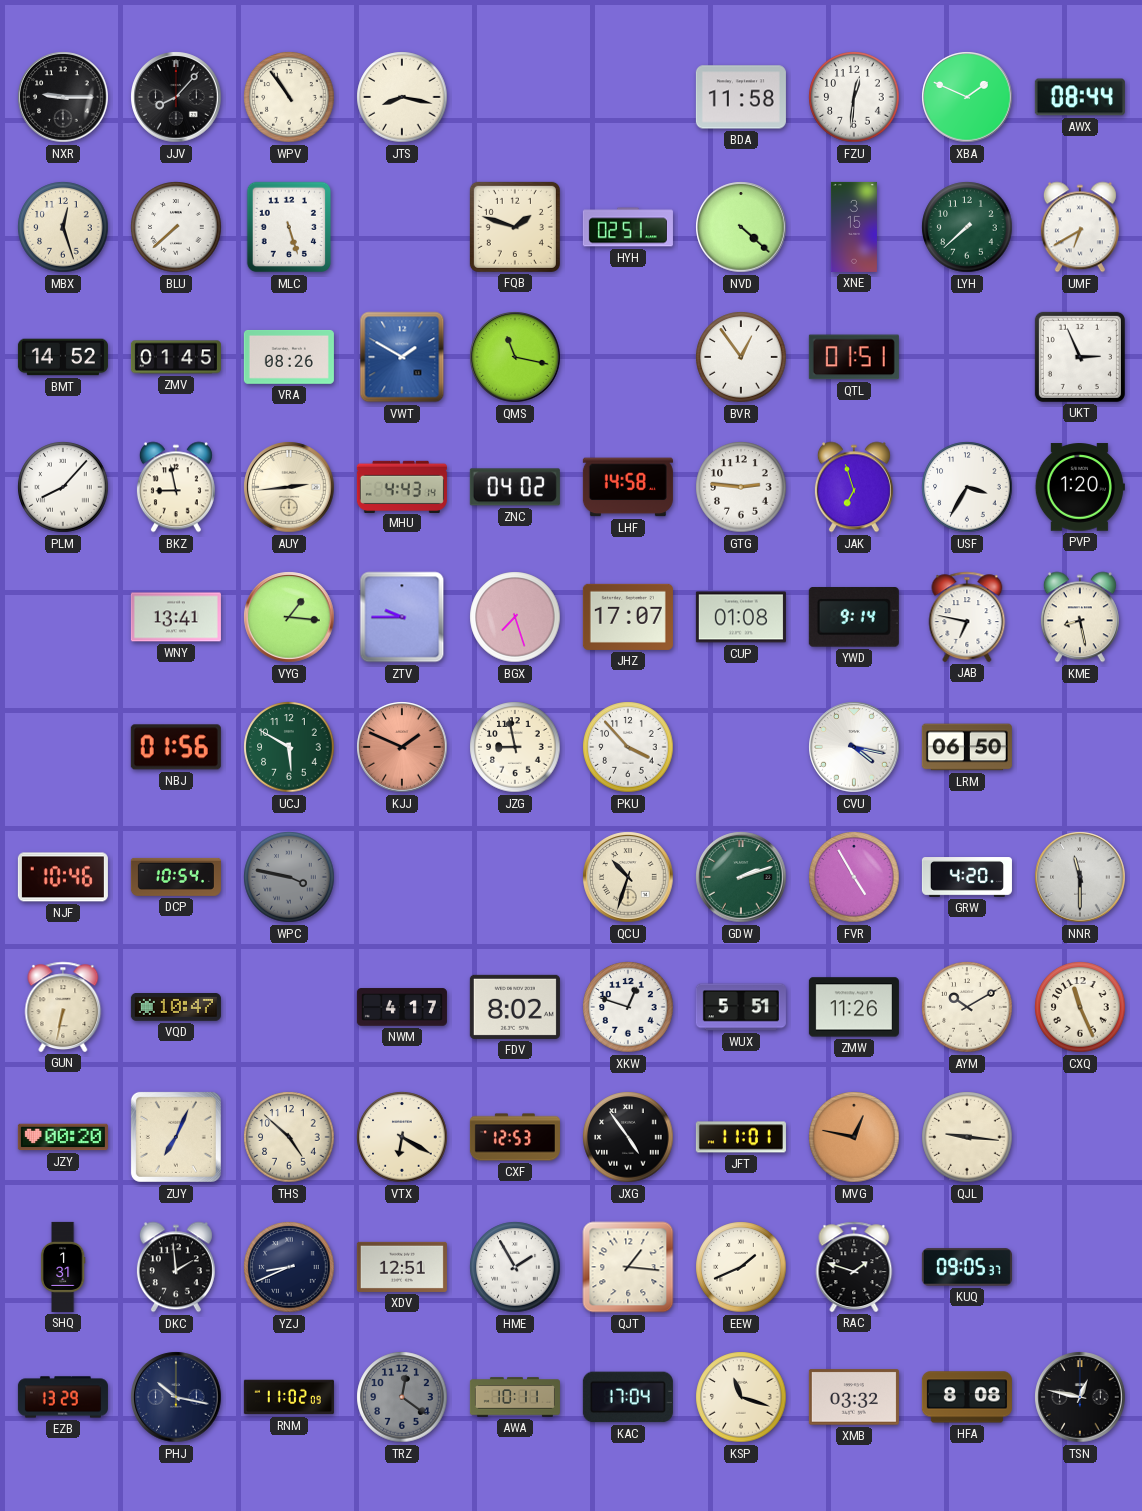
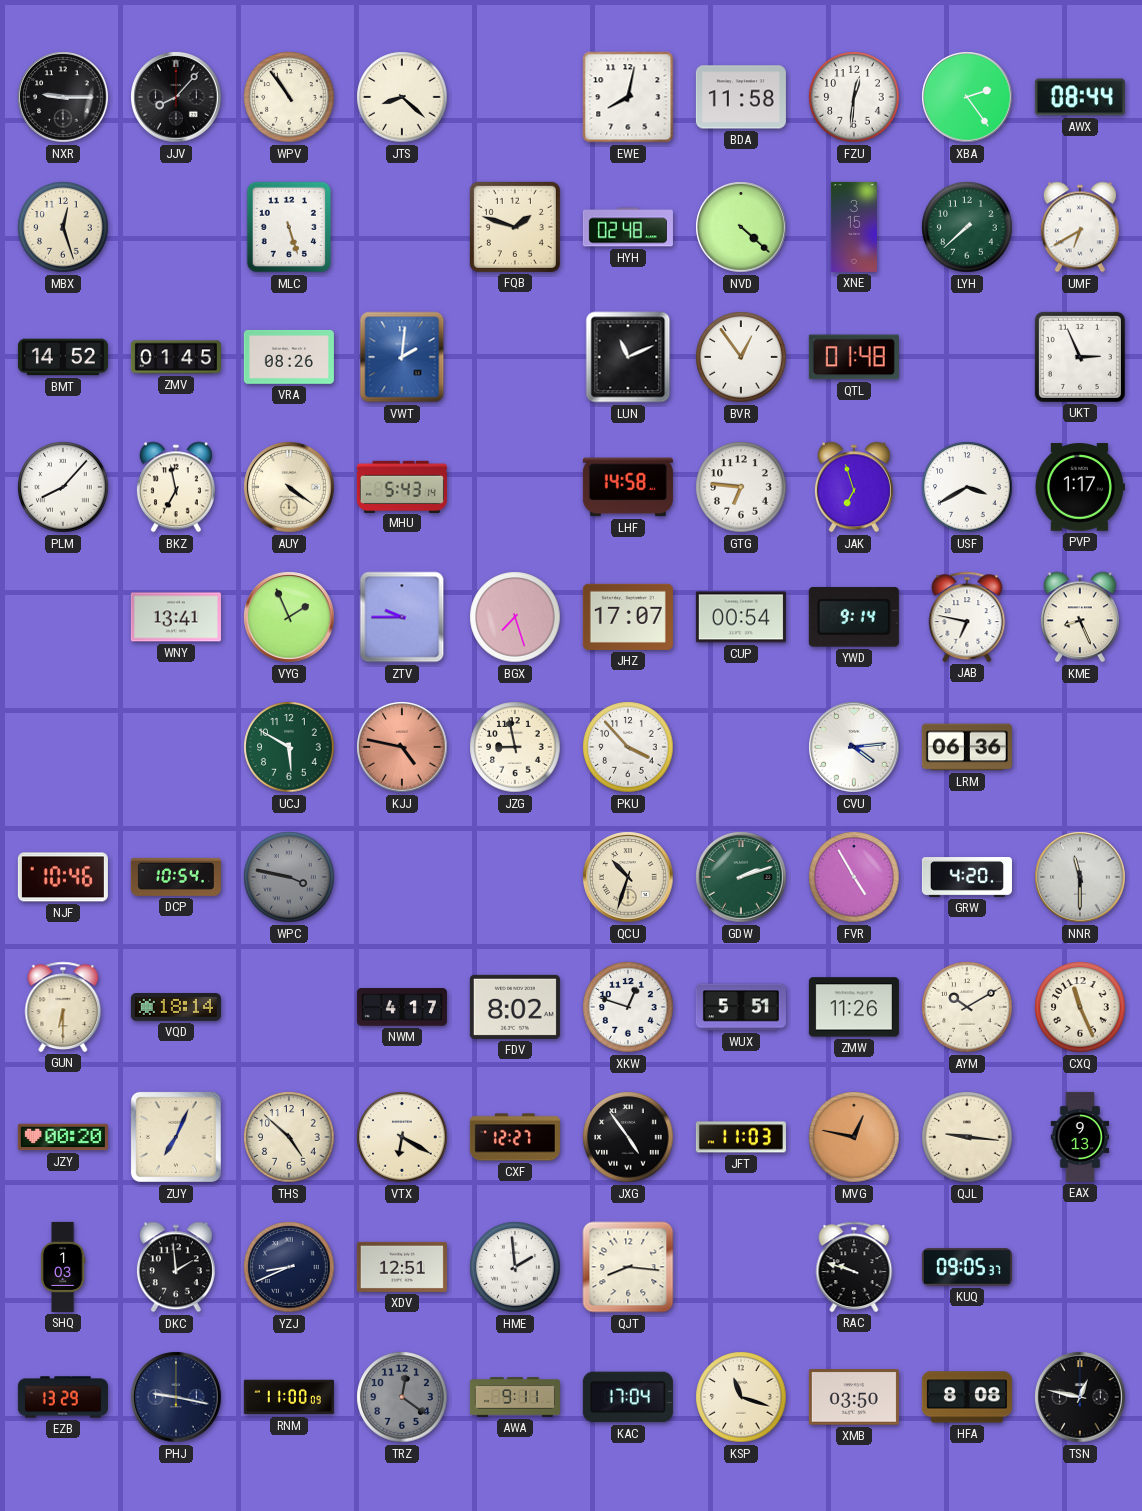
JTS: 8:17 -> 8:22
EWE: none -> 8:02
XBA: 1:49 -> 2:24
BLU: 7:38 -> none
HYH: 02:51 -> 02:48
VWT: 1:50 -> 2:01
QMS: 11:17 -> none
LUN: none -> 11:11
QTL: 01:51 -> 01:48
BKZ: 8:58 -> 6:58
AUY: 2:44 -> 4:21
MHU: 4:43 -> 5:43
ZNC: 04:02 -> none
GTG: 2:46 -> 6:46
USF: 3:35 -> 3:40
PVP: 1:20 -> 1:17
VYG: 1:16 -> 1:56
CUP: 01:08 -> 00:54
KME: 8:28 -> 8:26
NBJ: 01:56 -> none
KJJ: 1:49 -> 4:47
CVU: 4:17 -> 4:14
LRM: 06:50 -> 06:36
GUN: 6:32 -> 6:30
VQD: 10:47 -> 18:14
CXF: 12:53 -> 12:27
JFT: 11:01 -> 11:03
EAX: none -> 9:13
SHQ: 1:31 -> 1:03
HME: 1:55 -> 1:59
QJT: 1:16 -> 8:16
EEW: 1:41 -> none
RAC: 1:48 -> 9:48
PHJ: 10:17 -> 9:17
RNM: 11:02 -> 11:00
AWA: 10:11 -> 9:11
XMB: 03:32 -> 03:50
